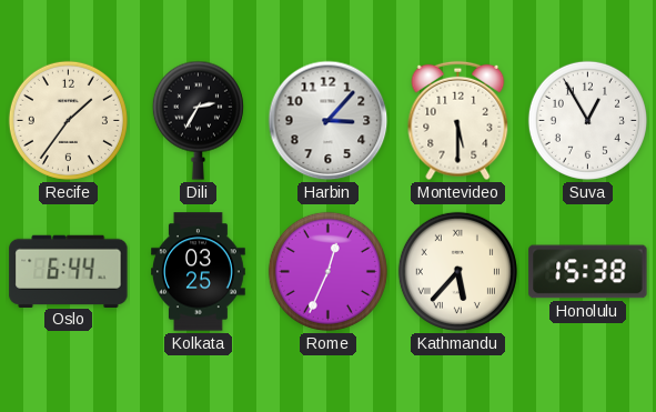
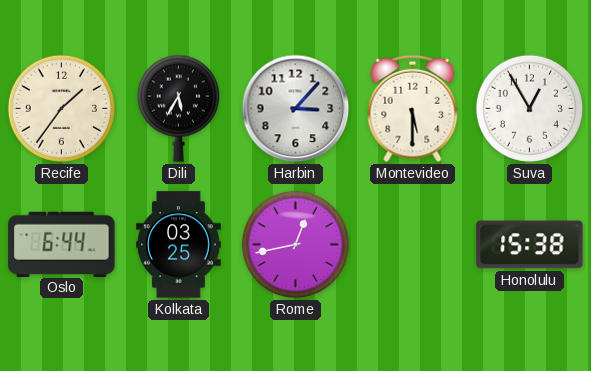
Dili: 2:35 -> 5:35
Rome: 12:34 -> 12:43
Kathmandu: 5:37 -> none
